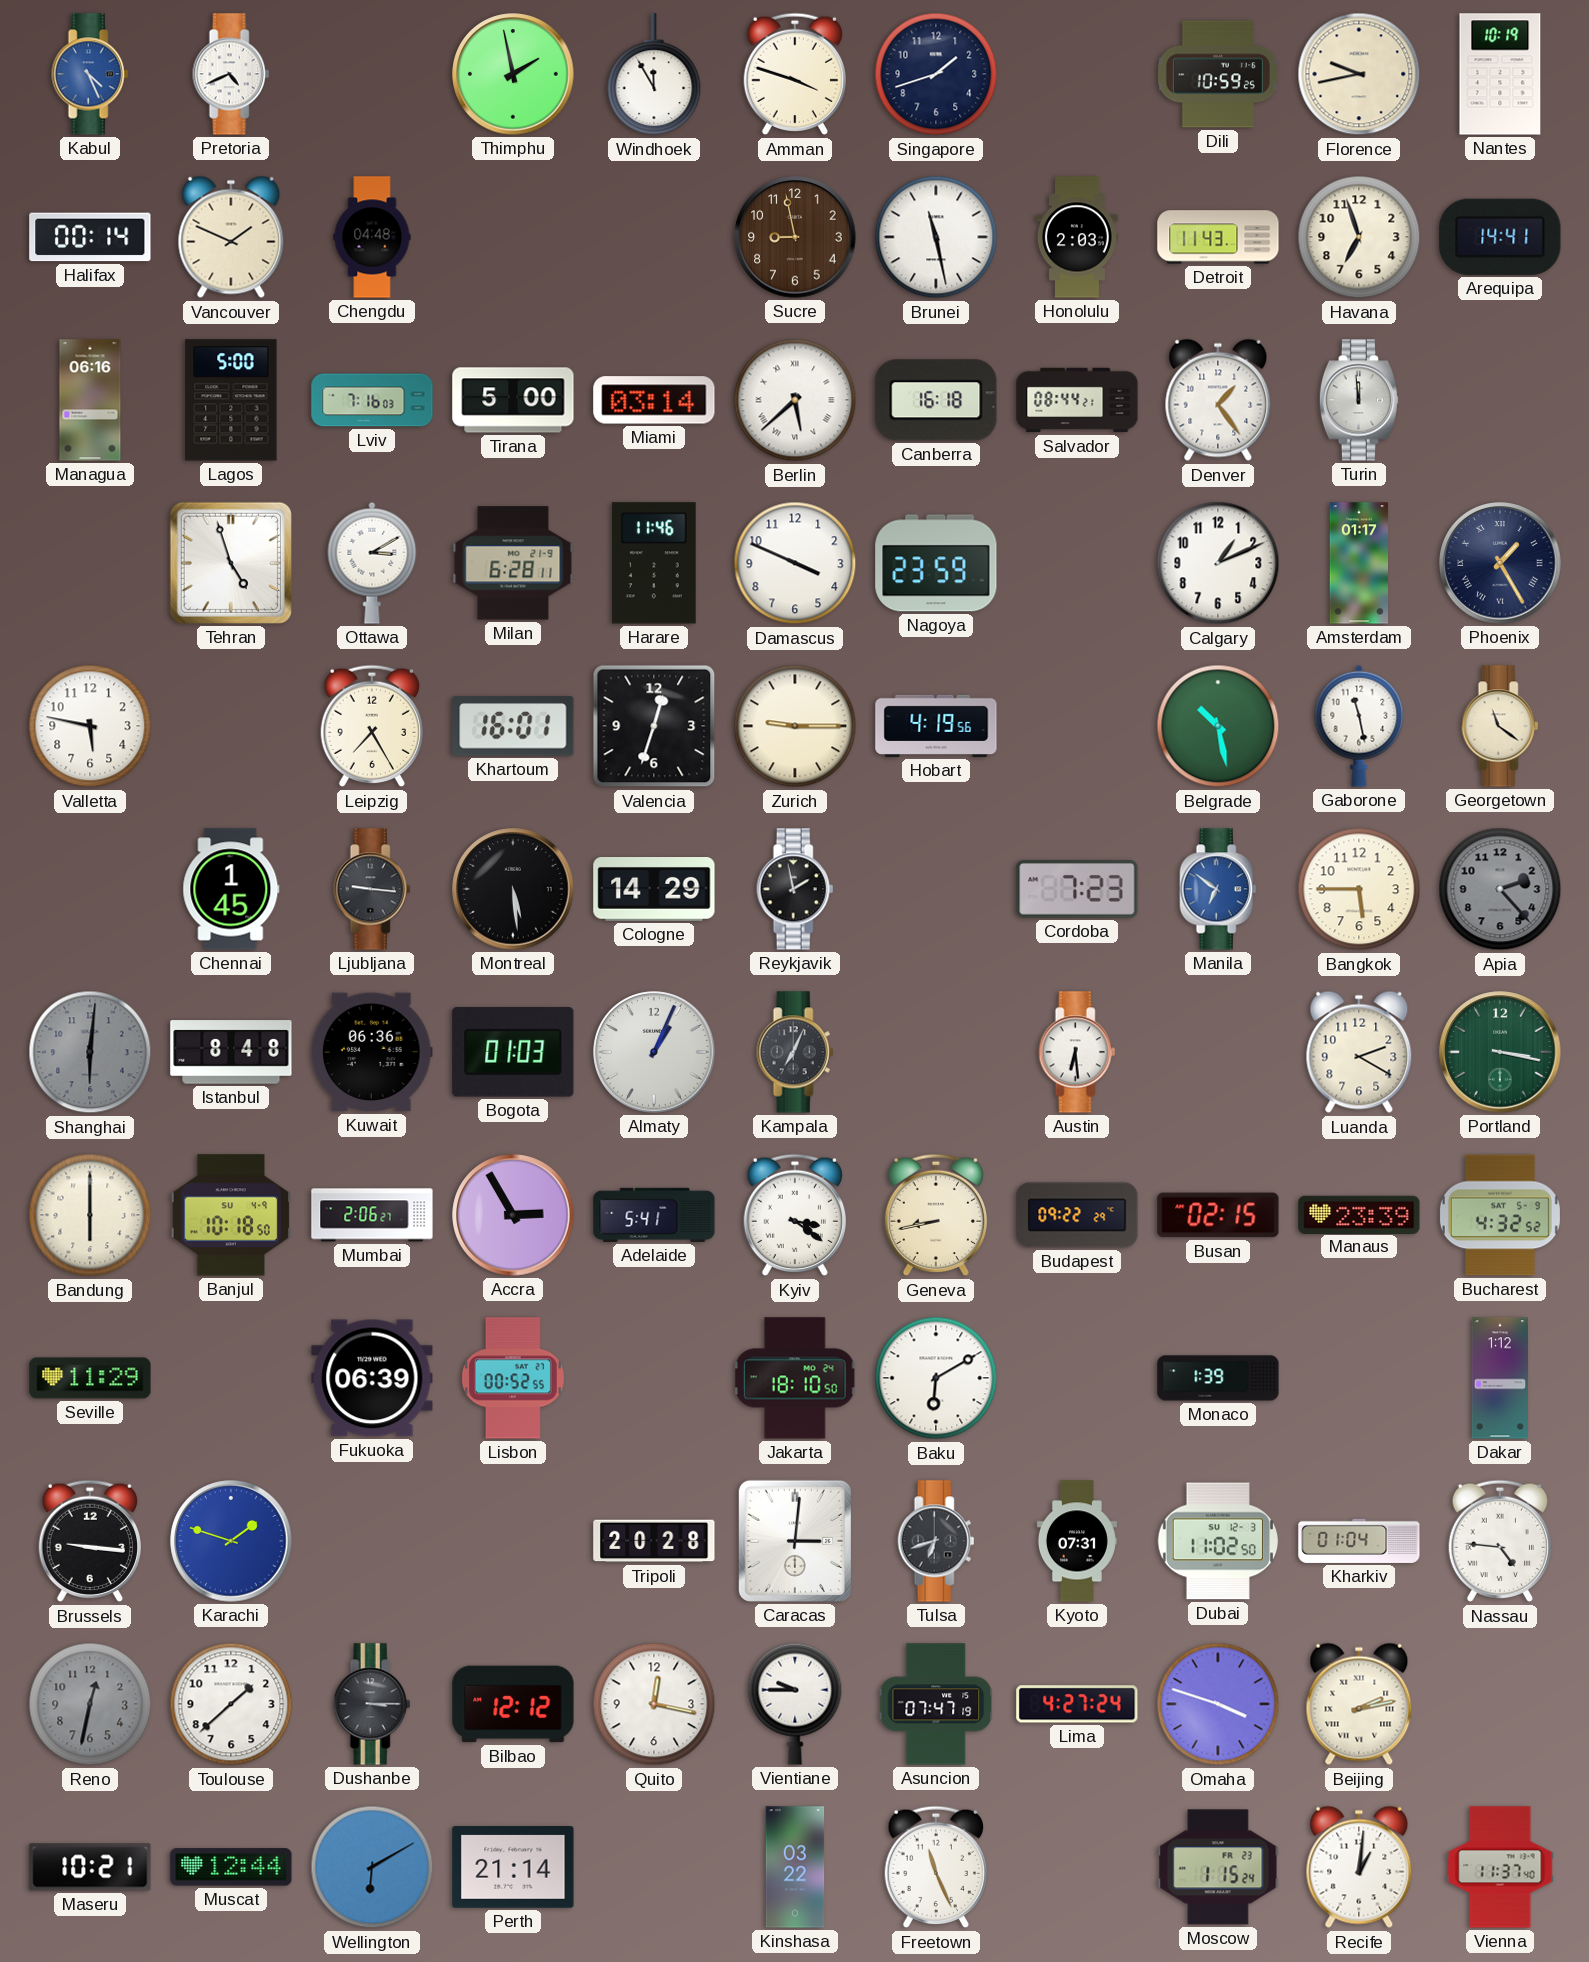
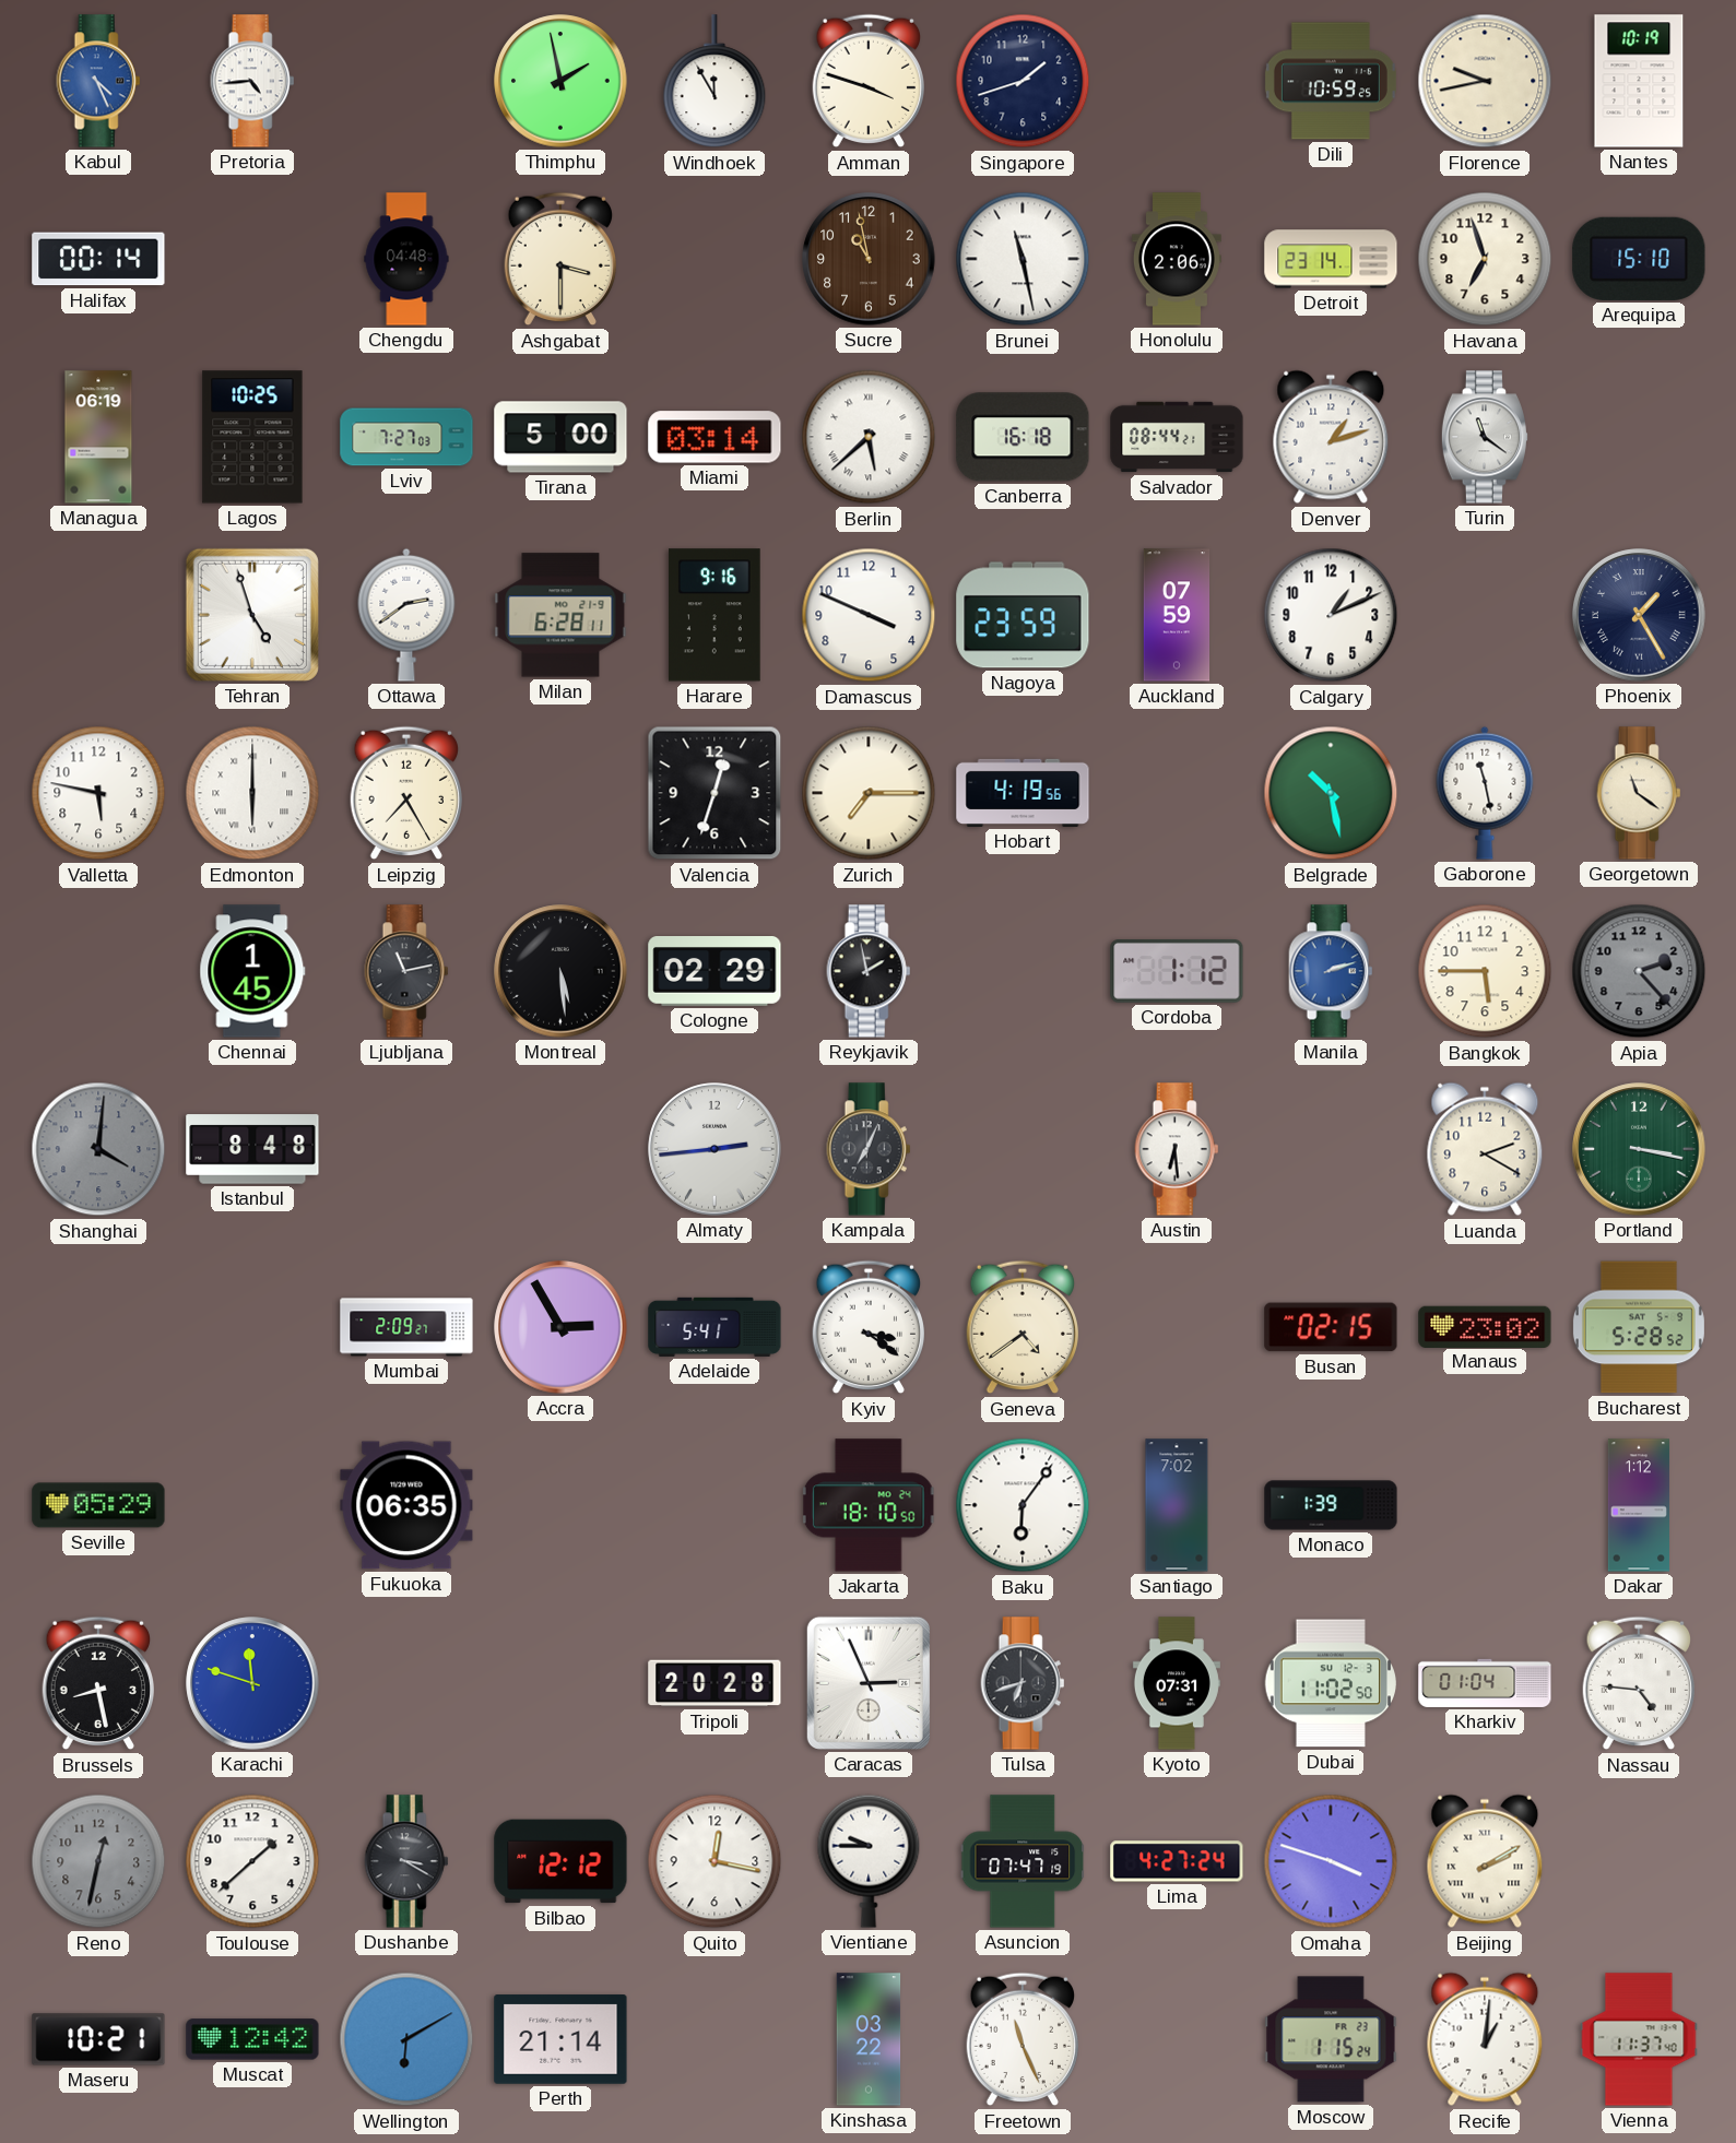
Pretoria: 4:41 -> 4:44
Vancouver: 1:49 -> none
Ashgabat: none -> 3:30
Sucre: 8:58 -> 10:58
Honolulu: 2:03 -> 2:06
Detroit: 11:43 -> 23:14
Arequipa: 14:41 -> 15:10
Managua: 06:16 -> 06:19
Lagos: 5:00 -> 10:25
Lviv: 7:16 -> 7:27
Denver: 1:24 -> 1:12
Turin: 11:59 -> 11:21
Ottawa: 3:10 -> 2:39
Harare: 11:46 -> 9:16
Auckland: none -> 07:59
Amsterdam: 01:17 -> none
Edmonton: none -> 6:00
Khartoum: 16:01 -> none
Zurich: 9:15 -> 7:15
Ljubljana: 9:16 -> 11:13
Cologne: 14:29 -> 02:29
Cordoba: 7:23 -> 1:12
Manila: 6:51 -> 2:12
Shanghai: 6:01 -> 4:01
Kuwait: 06:36 -> none
Bogota: 01:03 -> none
Almaty: 1:04 -> 2:44
Bandung: 6:00 -> none
Banjul: 10:18 -> none
Mumbai: 2:06 -> 2:09
Geneva: 8:43 -> 4:39
Budapest: 09:22 -> none
Manaus: 23:39 -> 23:02
Bucharest: 4:32 -> 5:28
Seville: 11:29 -> 05:29
Fukuoka: 06:39 -> 06:35
Lisbon: 00:52 -> none
Baku: 6:10 -> 6:06
Santiago: none -> 7:02
Brussels: 9:16 -> 8:28
Karachi: 1:48 -> 11:48
Caracas: 3:01 -> 2:56
Dushanbe: 3:15 -> 3:20
Beijing: 2:13 -> 2:10
Muscat: 12:44 -> 12:42
